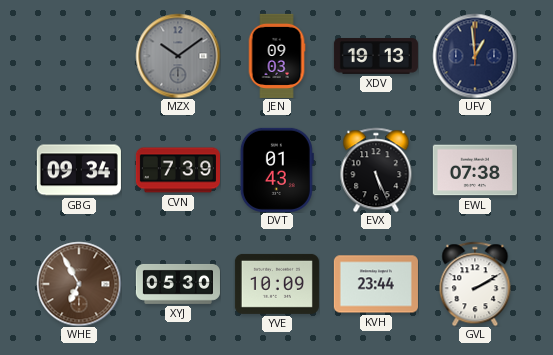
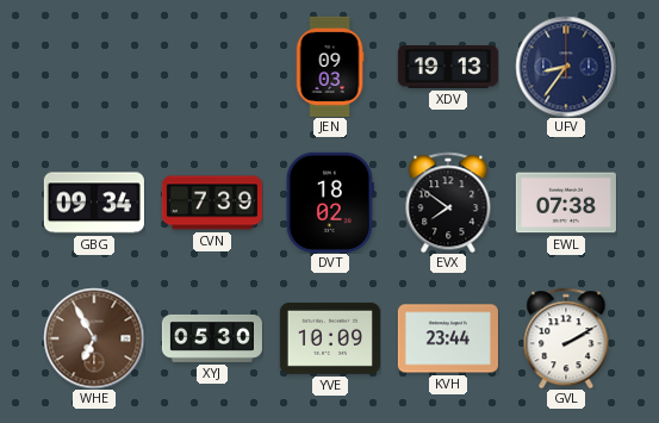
MZX: 10:09 -> none
UFV: 12:59 -> 8:36
DVT: 01:43 -> 18:02
EVX: 5:26 -> 7:51
